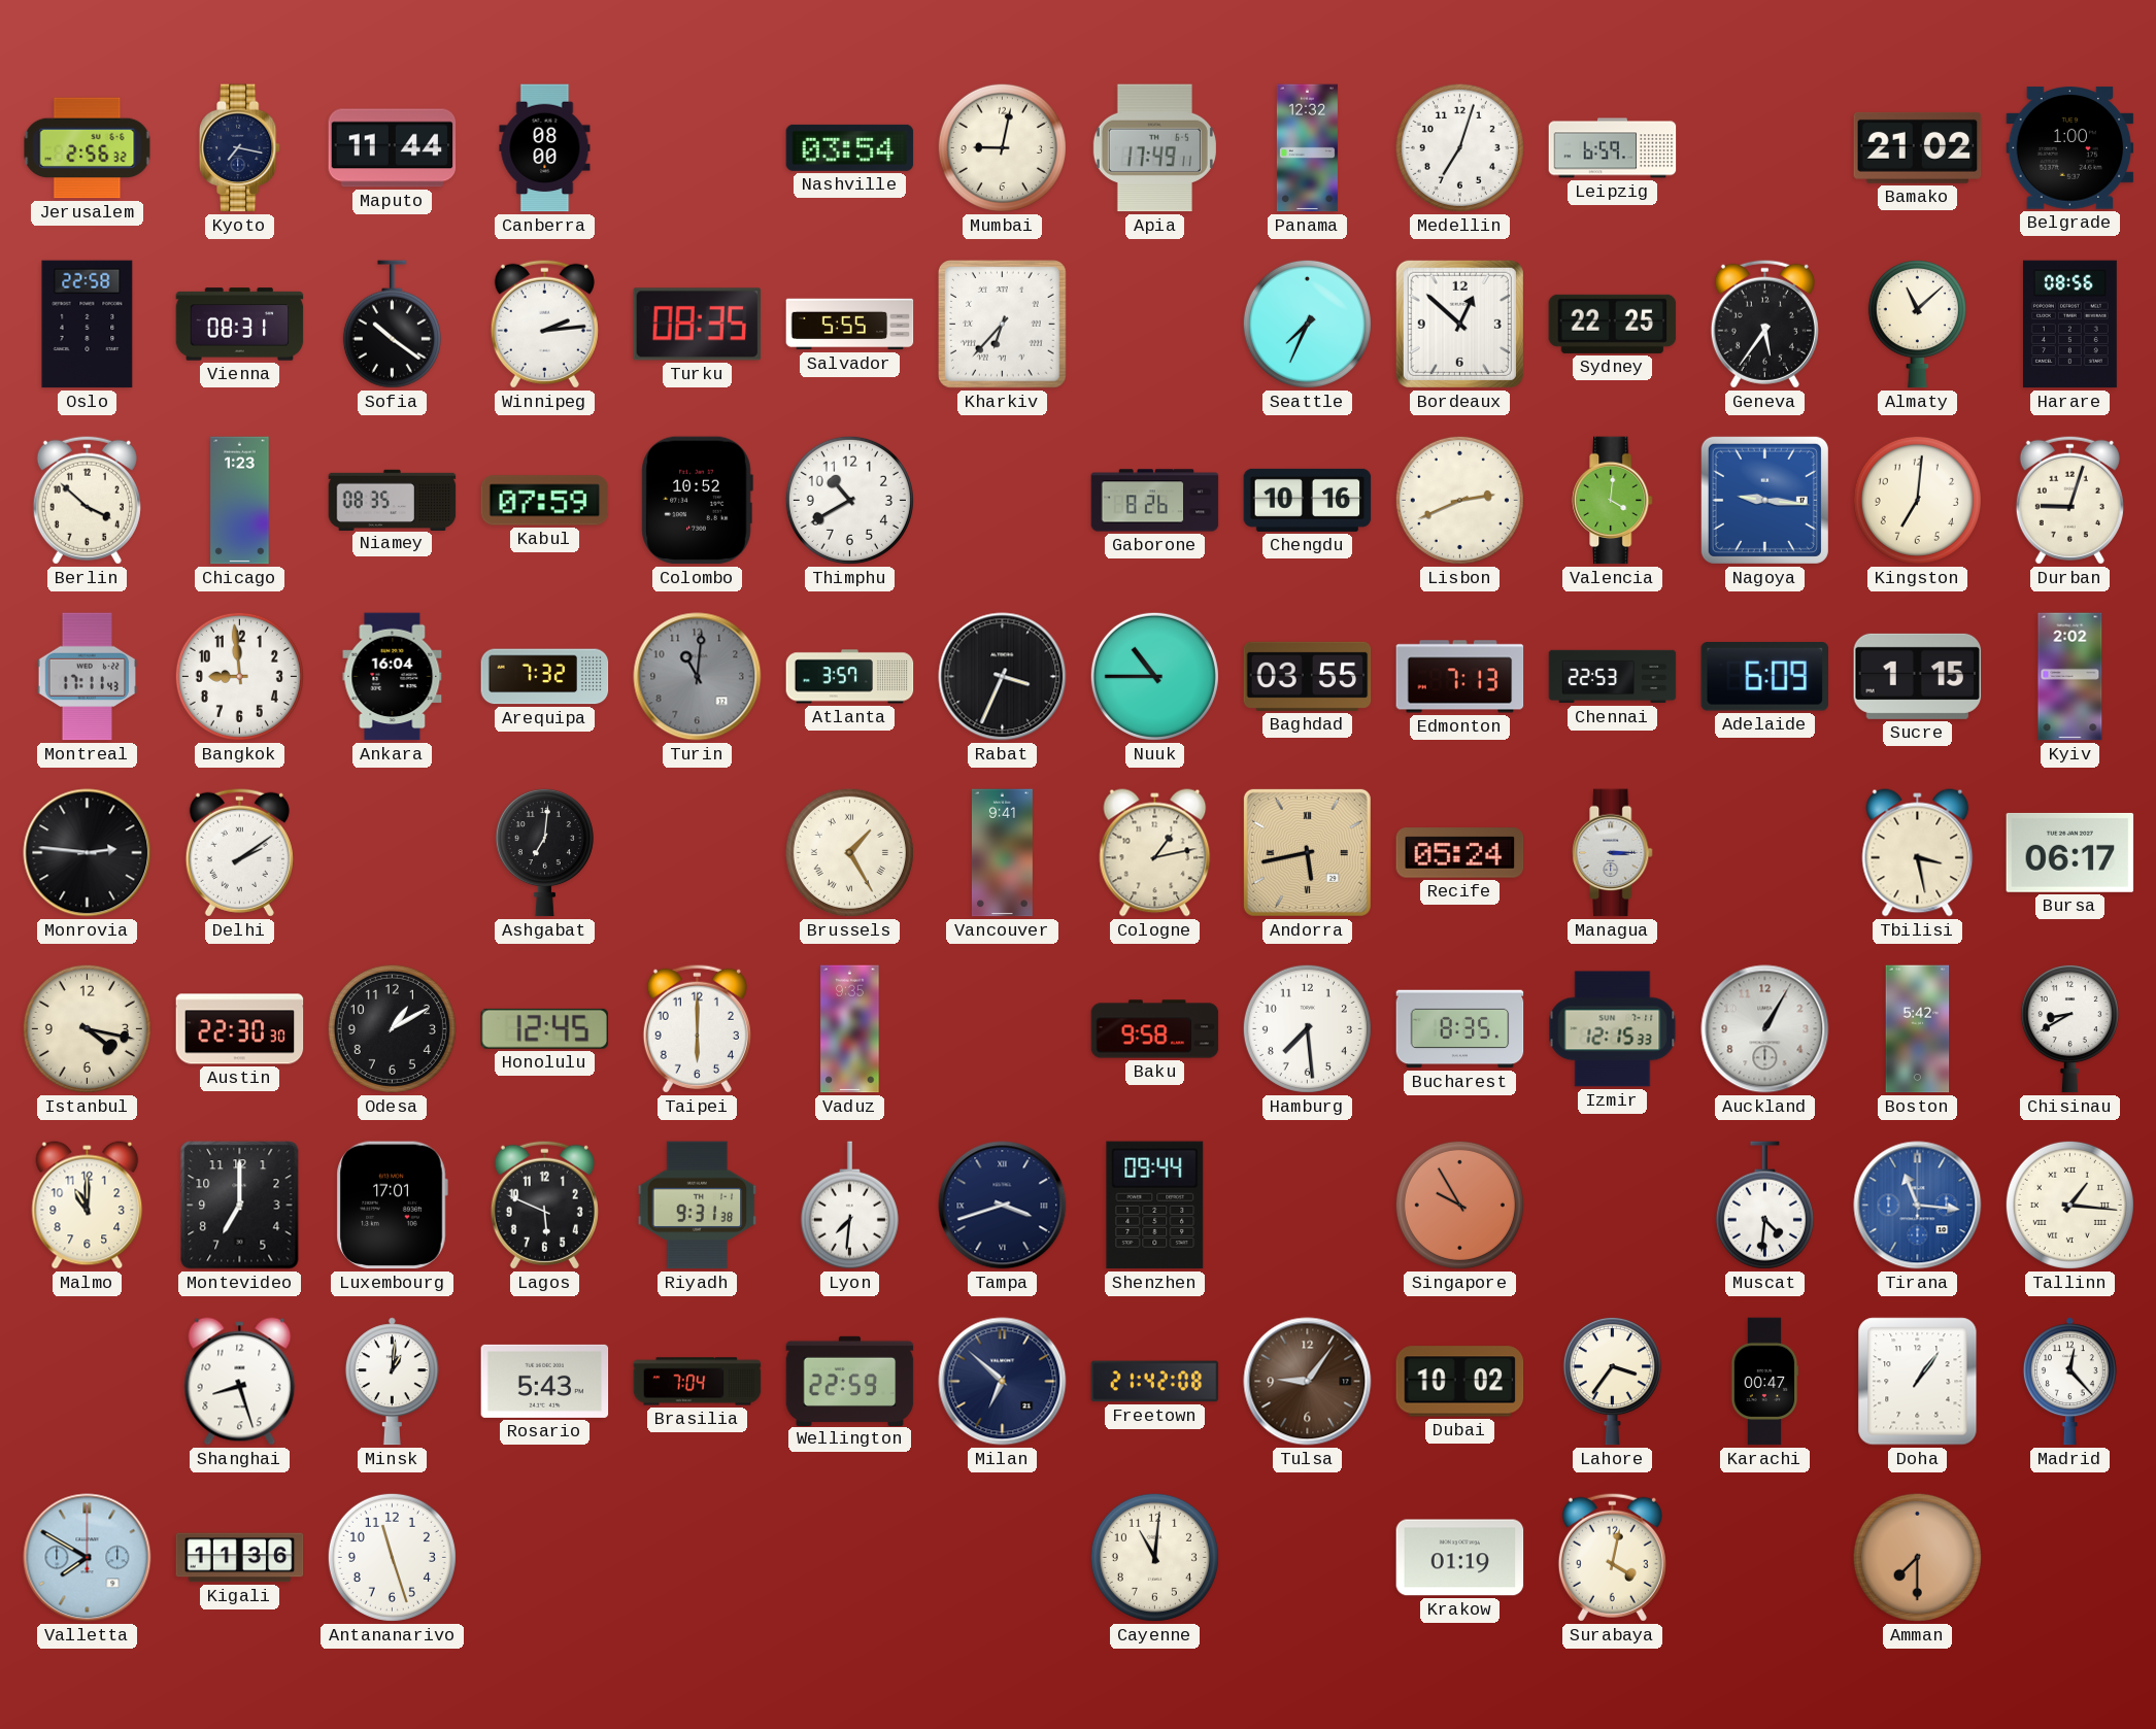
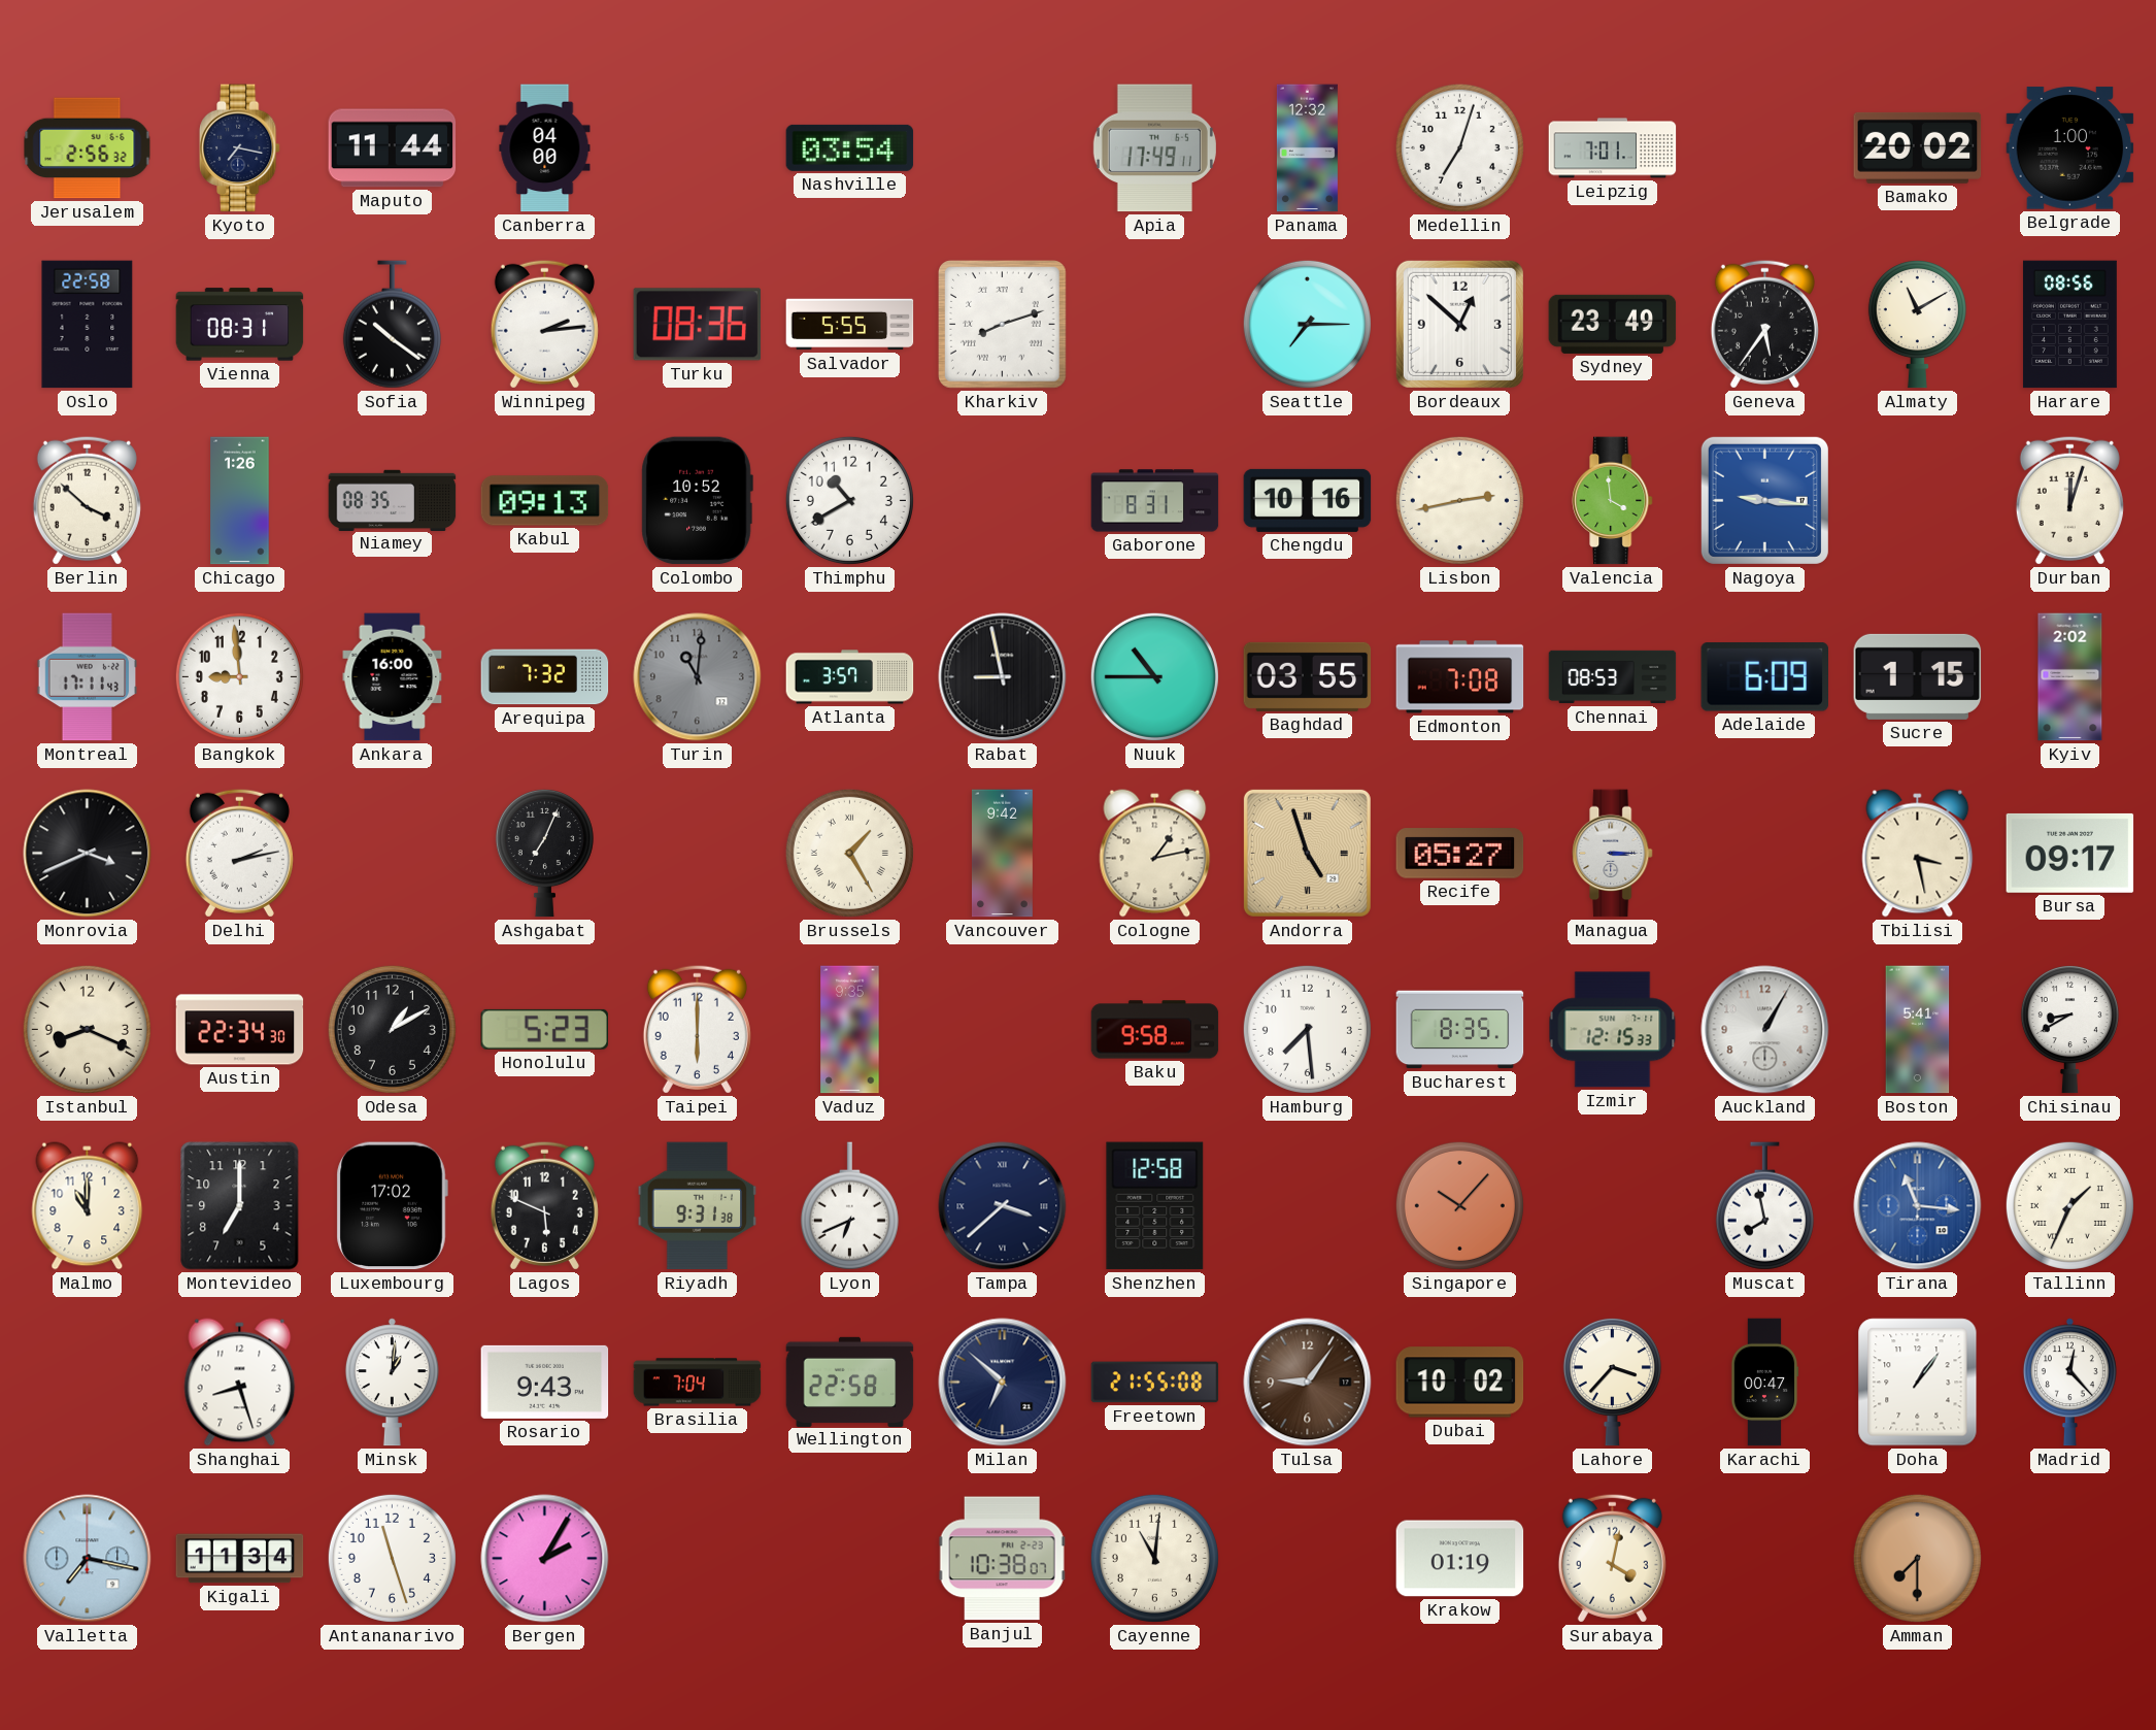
Canberra: 08:00 -> 04:00
Mumbai: 9:02 -> none
Leipzig: 6:59 -> 7:01
Bamako: 21:02 -> 20:02
Turku: 08:35 -> 08:36
Kharkiv: 6:37 -> 8:12
Seattle: 7:34 -> 7:15
Sydney: 22:25 -> 23:49
Almaty: 11:08 -> 11:10
Chicago: 1:23 -> 1:26
Kabul: 07:59 -> 09:13
Gaborone: 8:26 -> 8:31
Lisbon: 2:41 -> 2:43
Valencia: 4:01 -> 3:59
Kingston: 7:01 -> none
Durban: 9:03 -> 12:03
Ankara: 16:04 -> 16:00
Rabat: 3:34 -> 8:58
Edmonton: 7:13 -> 7:08
Chennai: 22:53 -> 08:53
Monrovia: 2:46 -> 3:41
Delhi: 2:09 -> 2:13
Ashgabat: 7:01 -> 7:04
Vancouver: 9:41 -> 9:42
Andorra: 5:43 -> 4:57
Recife: 05:24 -> 05:27
Bursa: 06:17 -> 09:17
Istanbul: 4:17 -> 8:19
Austin: 22:30 -> 22:34
Honolulu: 12:45 -> 5:23
Boston: 5:42 -> 5:41
Luxembourg: 17:01 -> 17:02
Lyon: 7:31 -> 6:41
Tampa: 3:42 -> 3:38
Shenzhen: 09:44 -> 12:58
Singapore: 9:55 -> 10:07
Muscat: 4:31 -> 7:58
Tallinn: 1:16 -> 1:34
Rosario: 5:43 -> 9:43
Wellington: 22:59 -> 22:58
Freetown: 21:42 -> 21:55
Lahore: 3:36 -> 3:37
Valletta: 7:50 -> 7:17
Kigali: 11:36 -> 11:34
Bergen: none -> 2:05
Banjul: none -> 10:38
